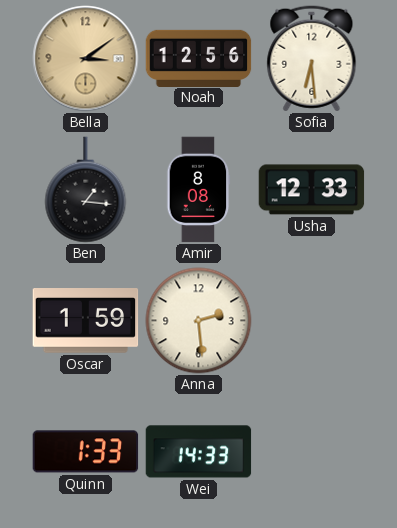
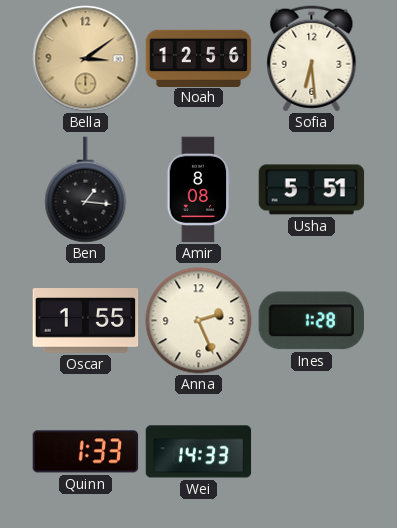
Usha: 12:33 -> 5:51
Oscar: 1:59 -> 1:55
Anna: 2:29 -> 2:26
Ines: none -> 1:28
